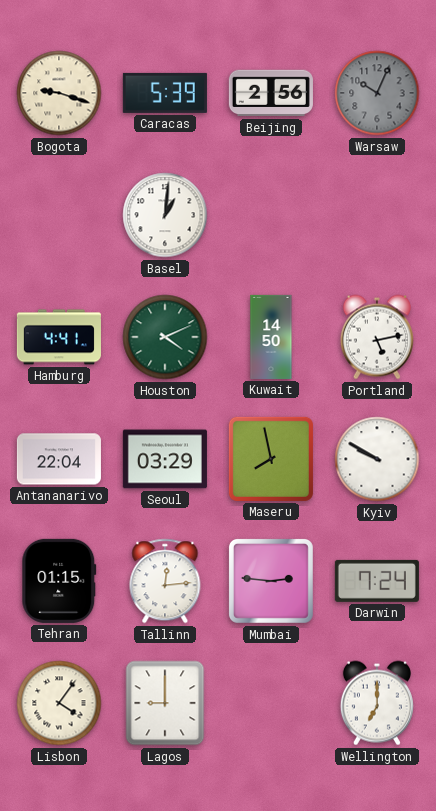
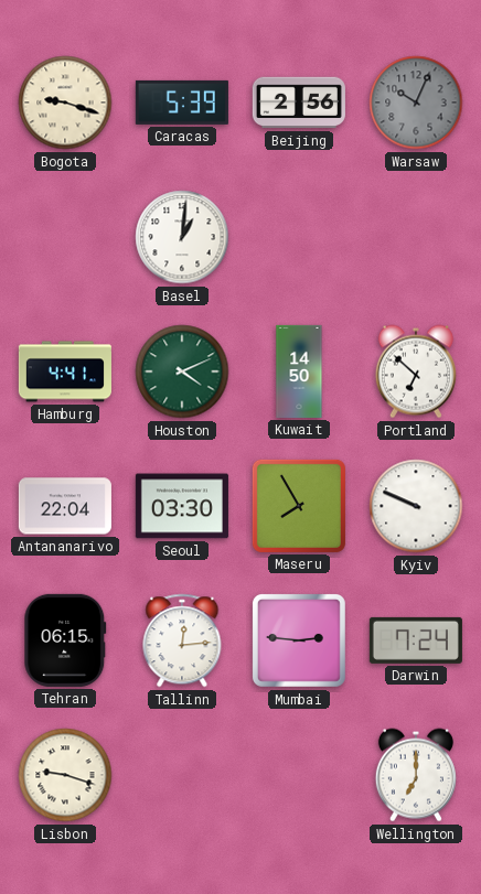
Portland: 5:13 -> 6:52
Seoul: 03:29 -> 03:30
Maseru: 7:58 -> 7:55
Kyiv: 9:50 -> 9:49
Tehran: 01:15 -> 06:15
Lisbon: 4:06 -> 9:18
Lagos: 9:00 -> none
